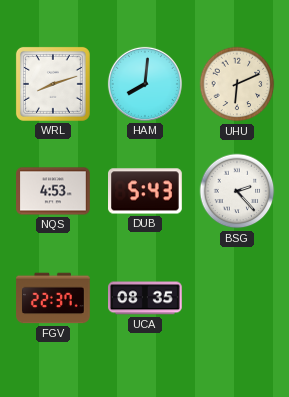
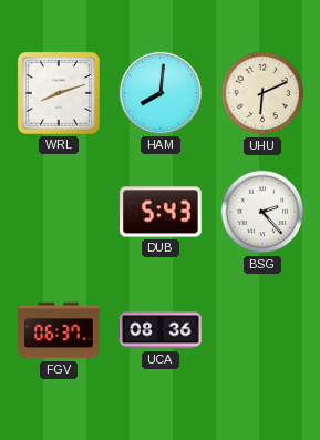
NQS: 4:53 -> none
FGV: 22:37 -> 06:37
UCA: 08:35 -> 08:36
